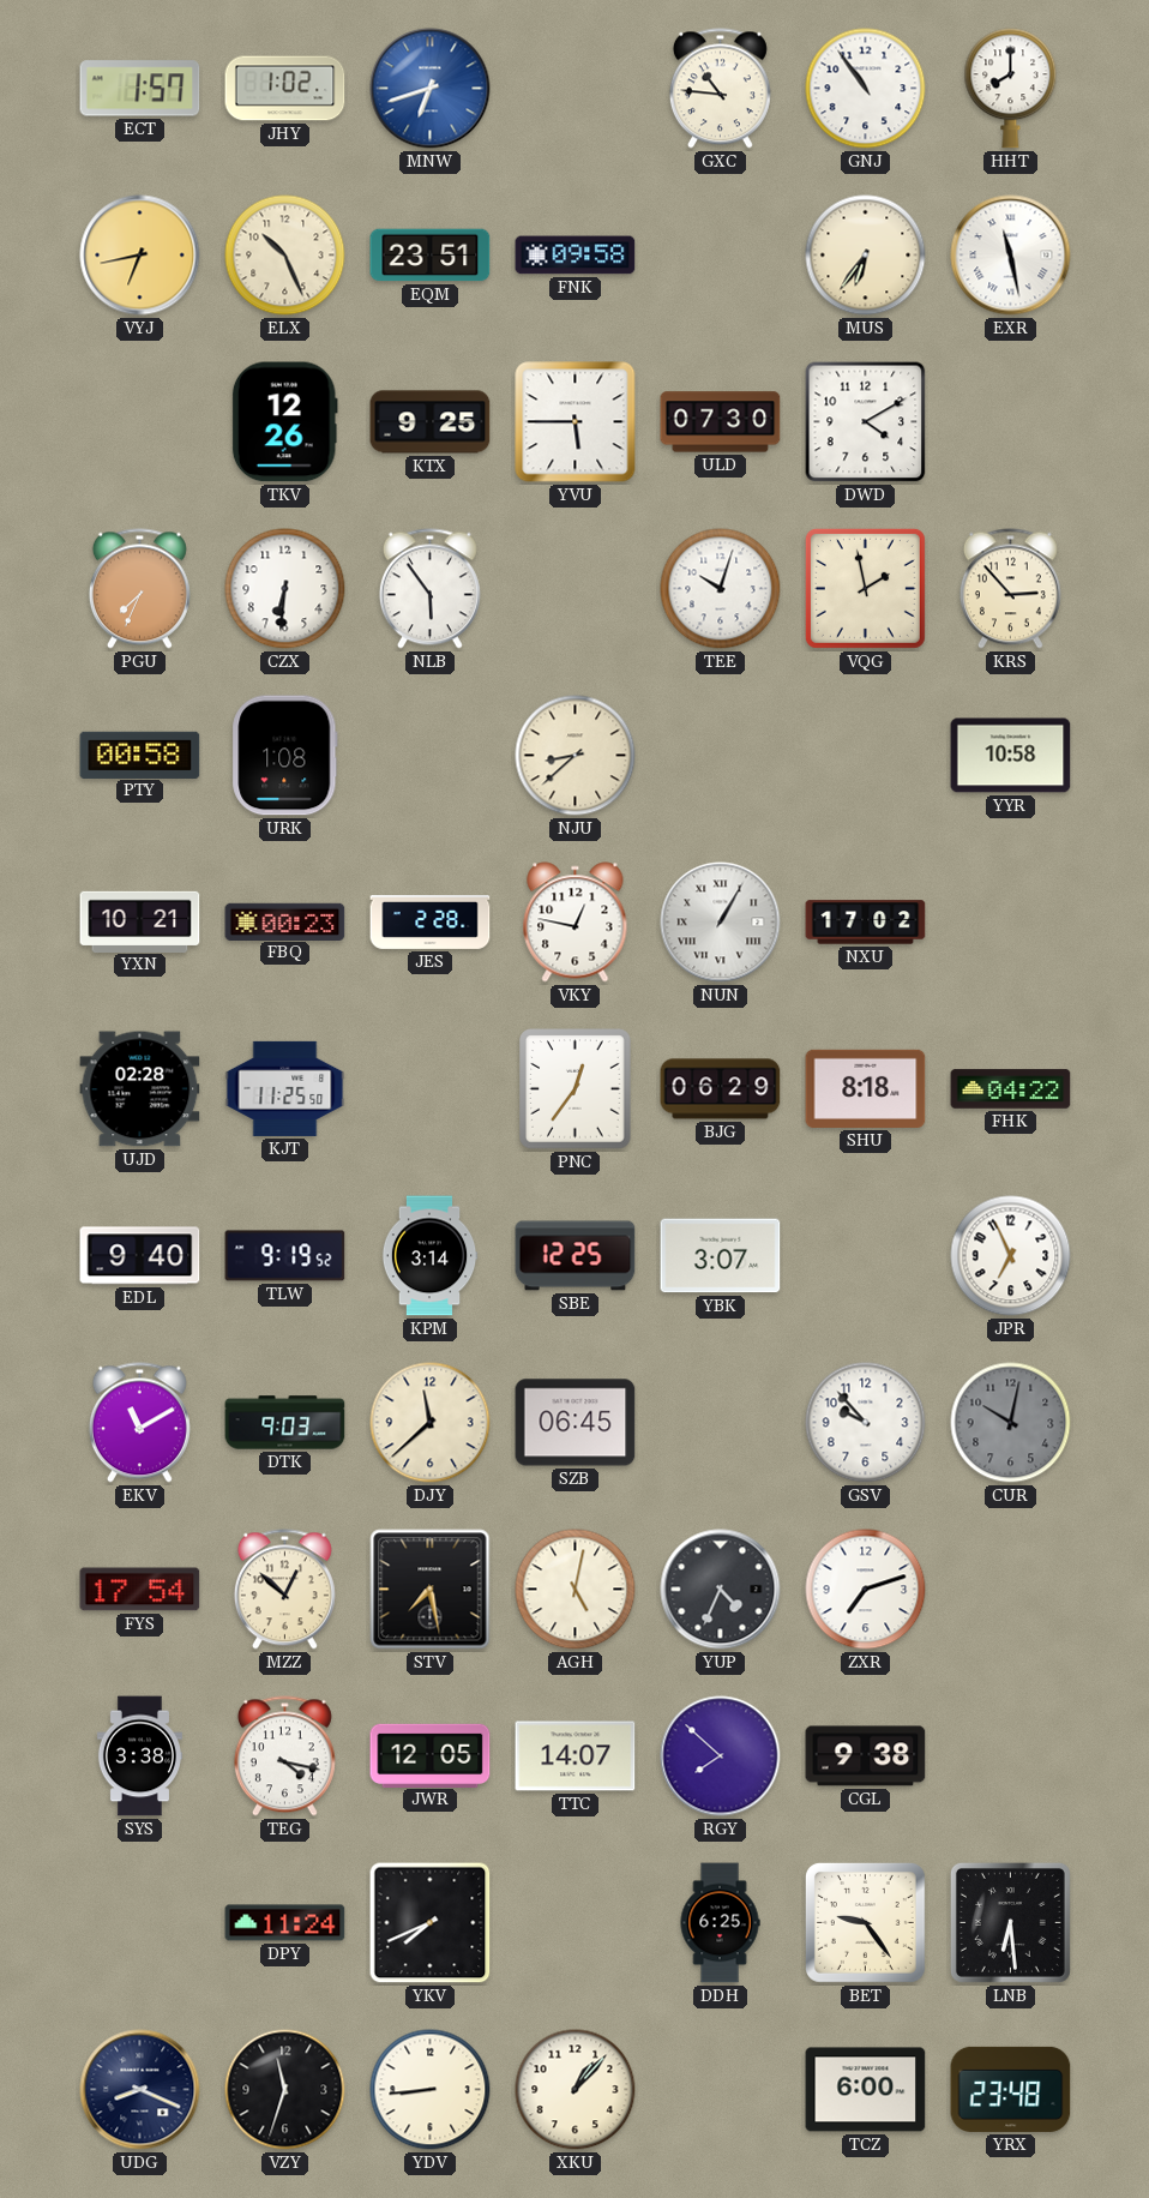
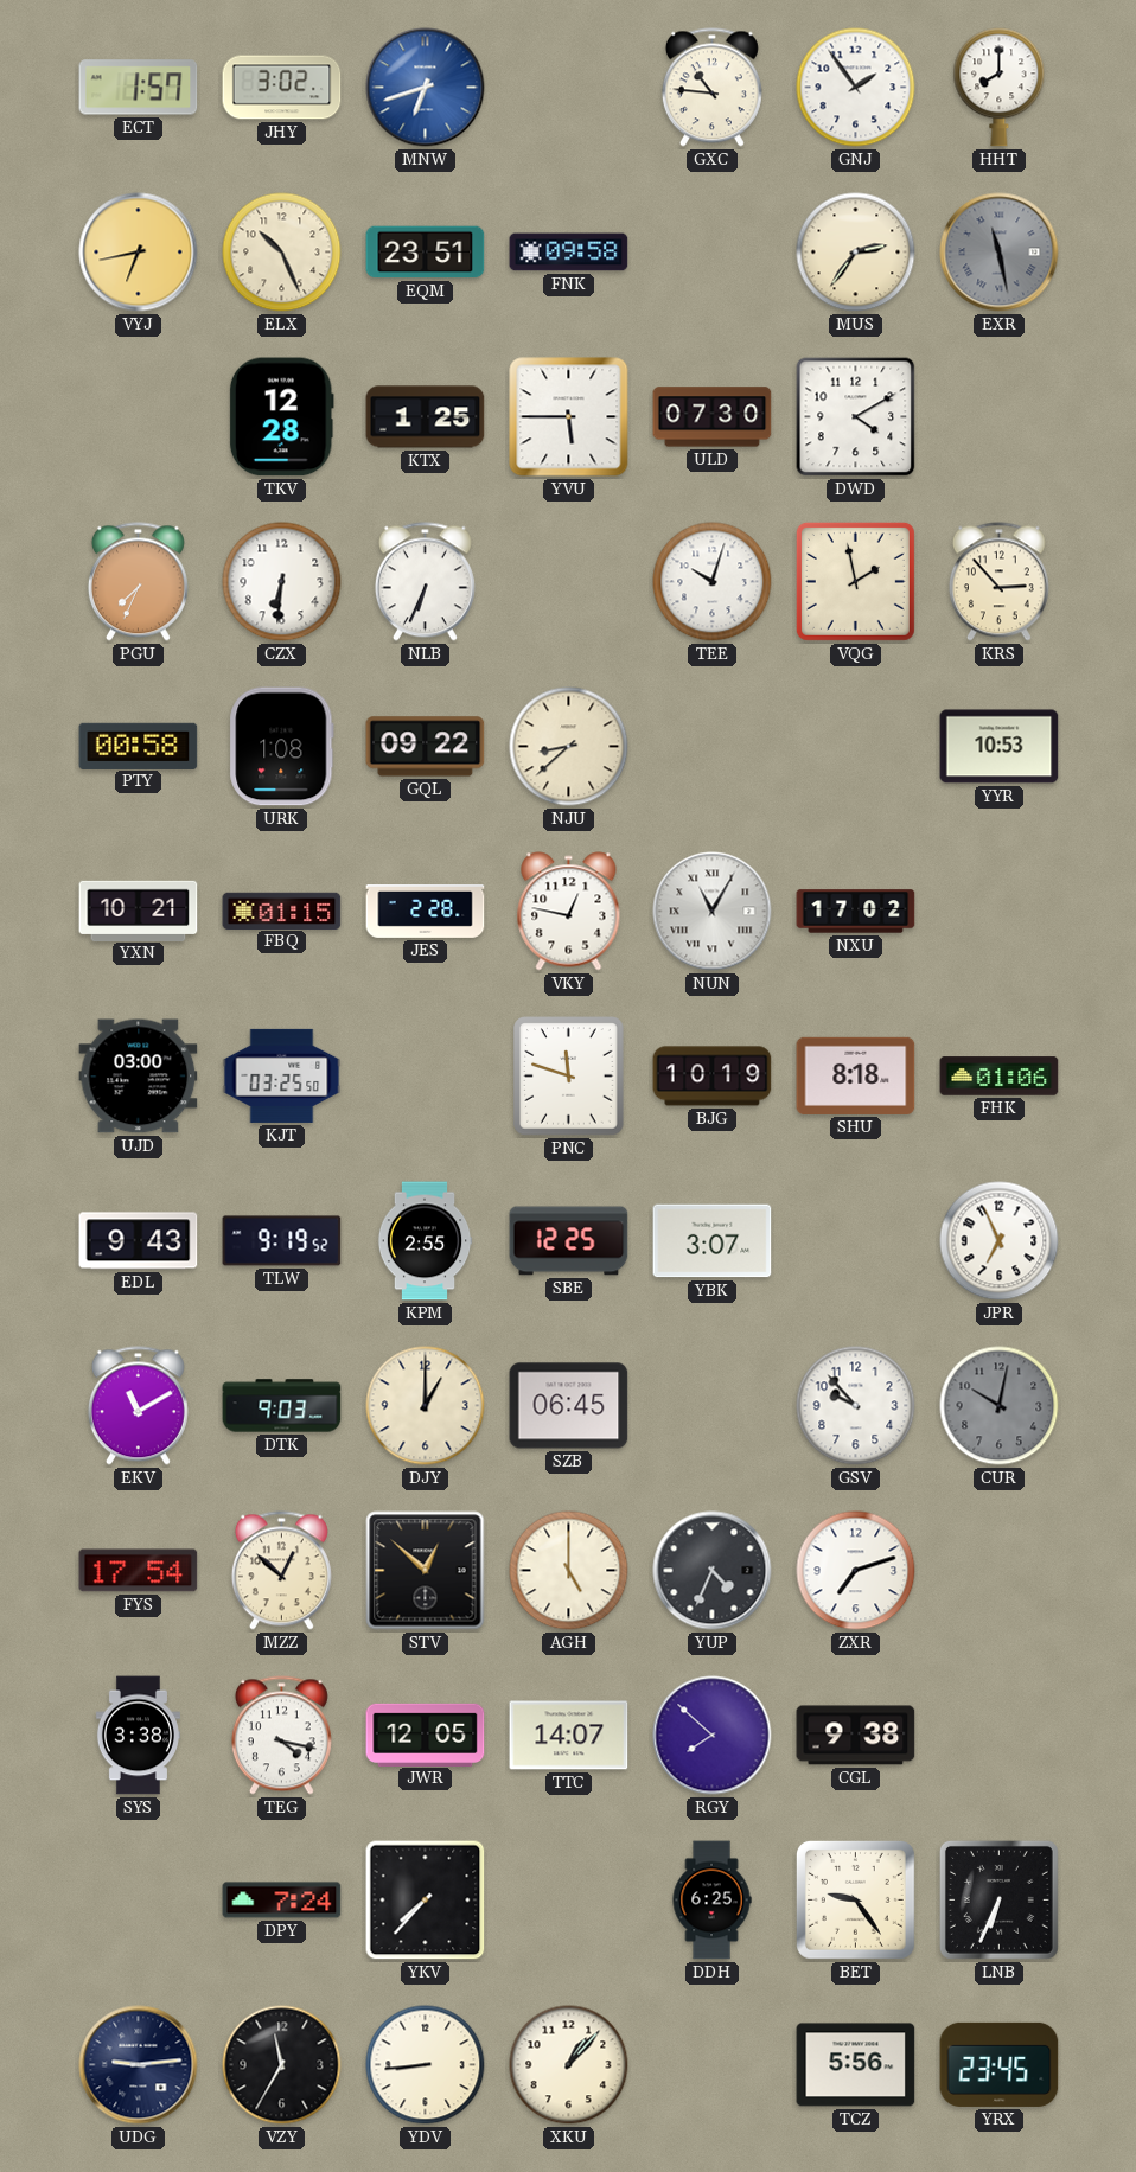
JHY: 1:02 -> 3:02
GNJ: 10:54 -> 1:54
MUS: 6:36 -> 2:36
EXR dial: white -> grey
TKV: 12:26 -> 12:28
KTX: 9:25 -> 1:25
NLB: 5:54 -> 6:34
GQL: none -> 09:22
YYR: 10:58 -> 10:53
FBQ: 00:23 -> 01:15
NUN: 1:05 -> 11:05
UJD: 02:28 -> 03:00
KJT: 11:25 -> 03:25
PNC: 12:36 -> 11:48
BJG: 06:29 -> 10:19
FHK: 04:22 -> 01:06
EDL: 9:40 -> 9:43
KPM: 3:14 -> 2:55
DJY: 11:38 -> 1:00
STV: 7:28 -> 12:52
AGH: 5:02 -> 5:00
DPY: 11:24 -> 7:24
YKV: 7:41 -> 7:37
LNB: 6:29 -> 6:34
UDG: 8:19 -> 9:14
VZY: 11:33 -> 11:35
TCZ: 6:00 -> 5:56
YRX: 23:48 -> 23:45
